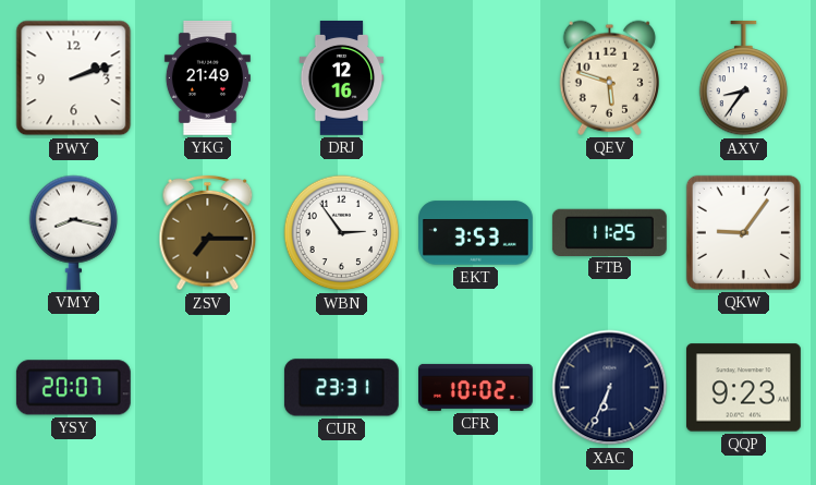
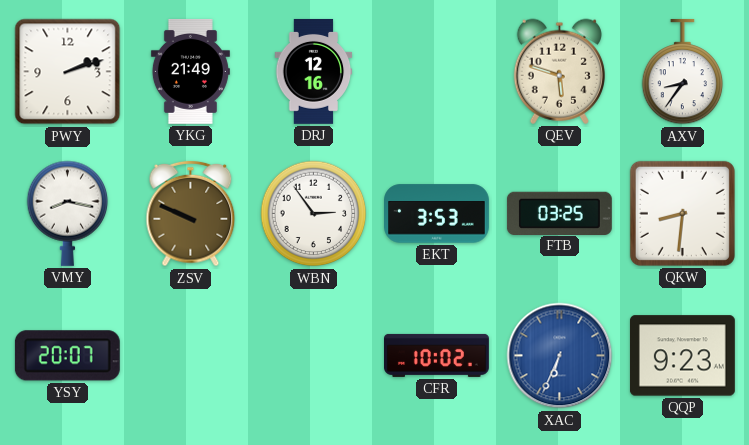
ZSV: 7:15 -> 9:49
FTB: 11:25 -> 03:25
QKW: 9:06 -> 8:31
CUR: 23:31 -> none
XAC dial: navy -> blue
